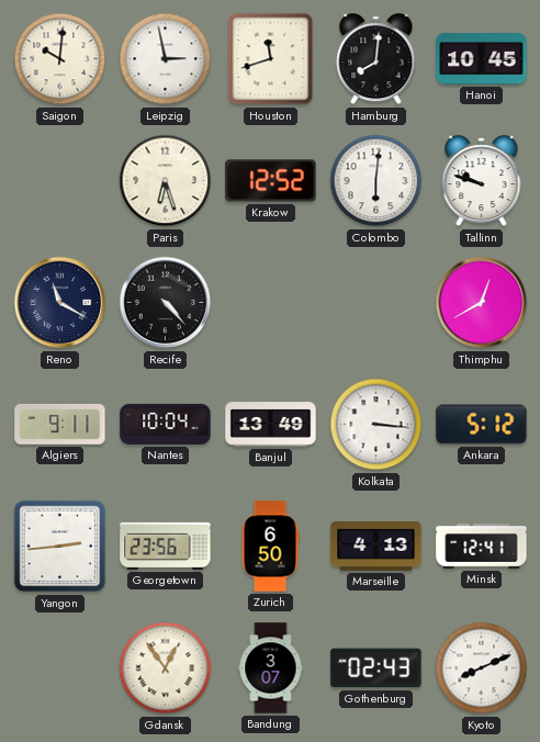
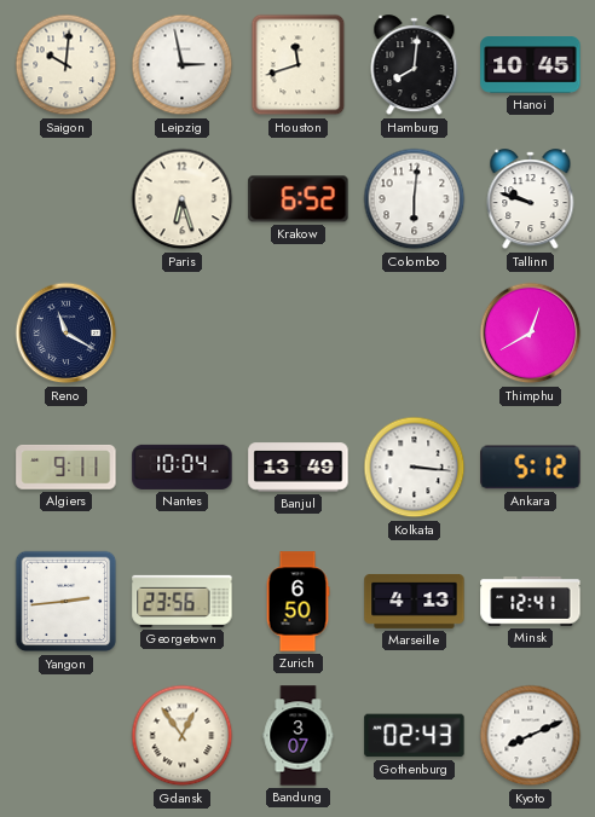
Krakow: 12:52 -> 6:52
Recife: 4:23 -> none
